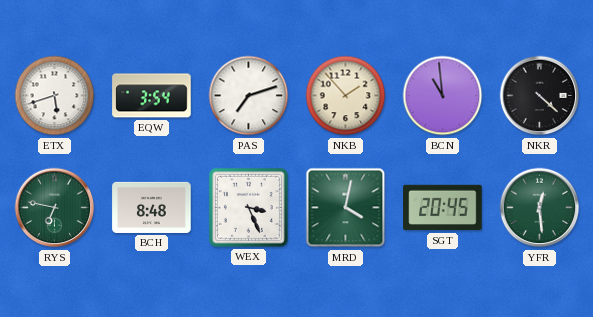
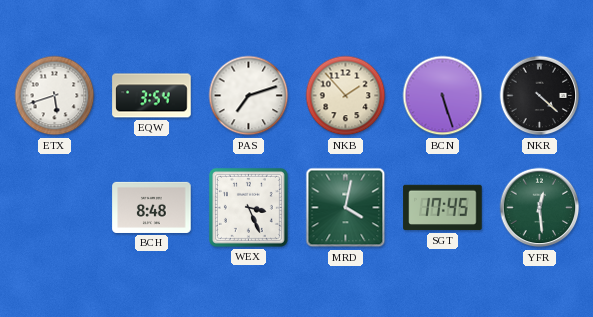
BCN: 10:59 -> 5:27
RYS: 6:47 -> none
SGT: 20:45 -> 17:45
